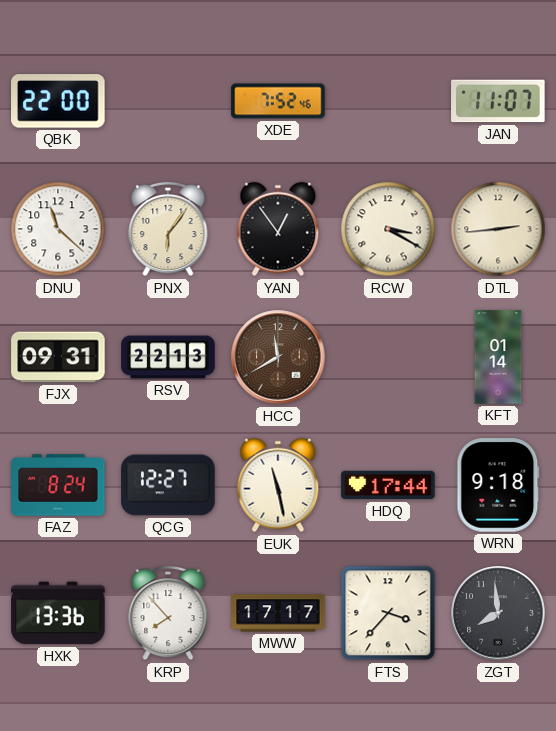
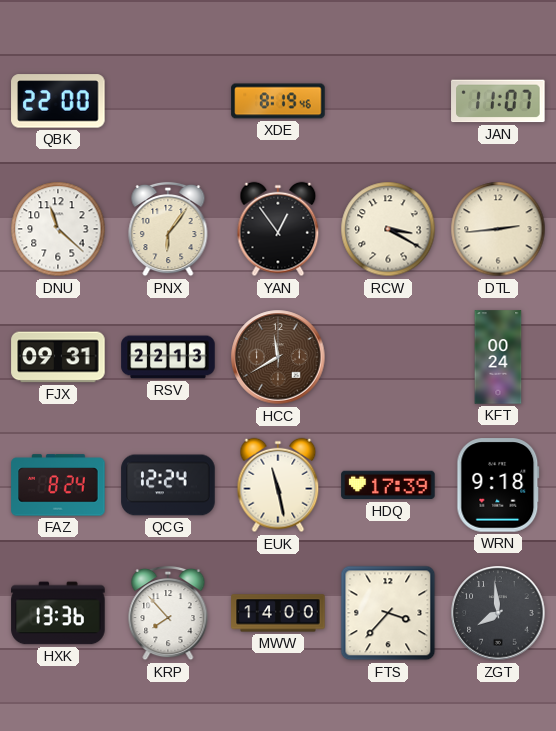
XDE: 7:52 -> 8:19
KFT: 01:14 -> 00:24
QCG: 12:27 -> 12:24
HDQ: 17:44 -> 17:39
MWW: 17:17 -> 14:00
